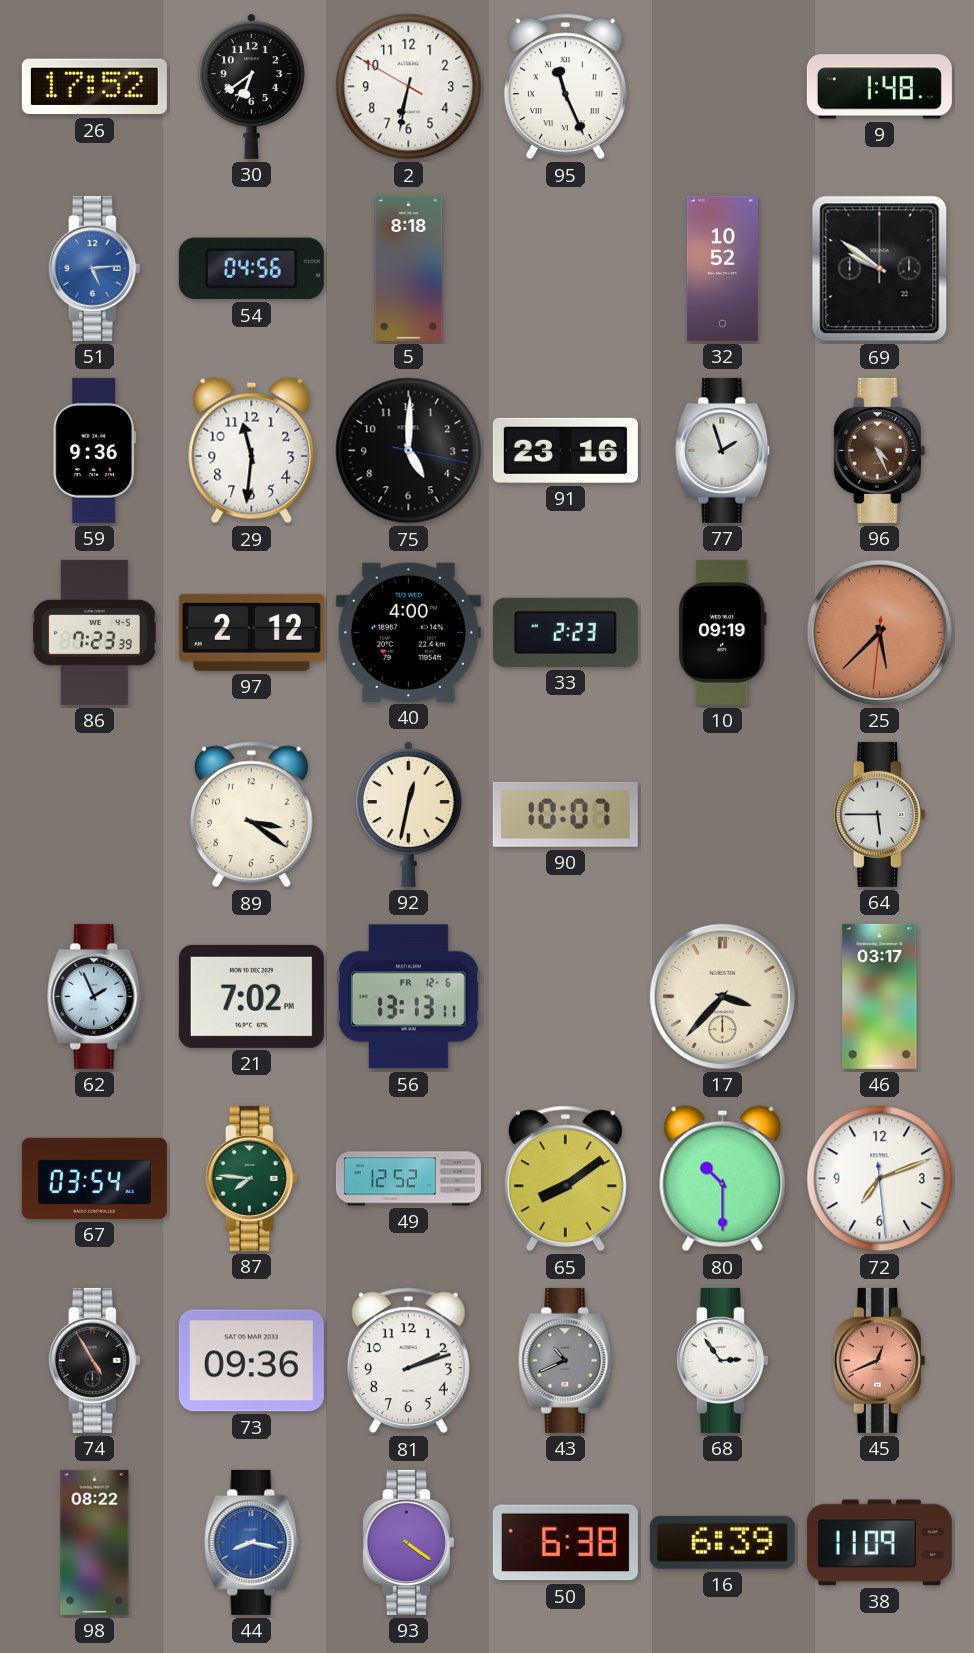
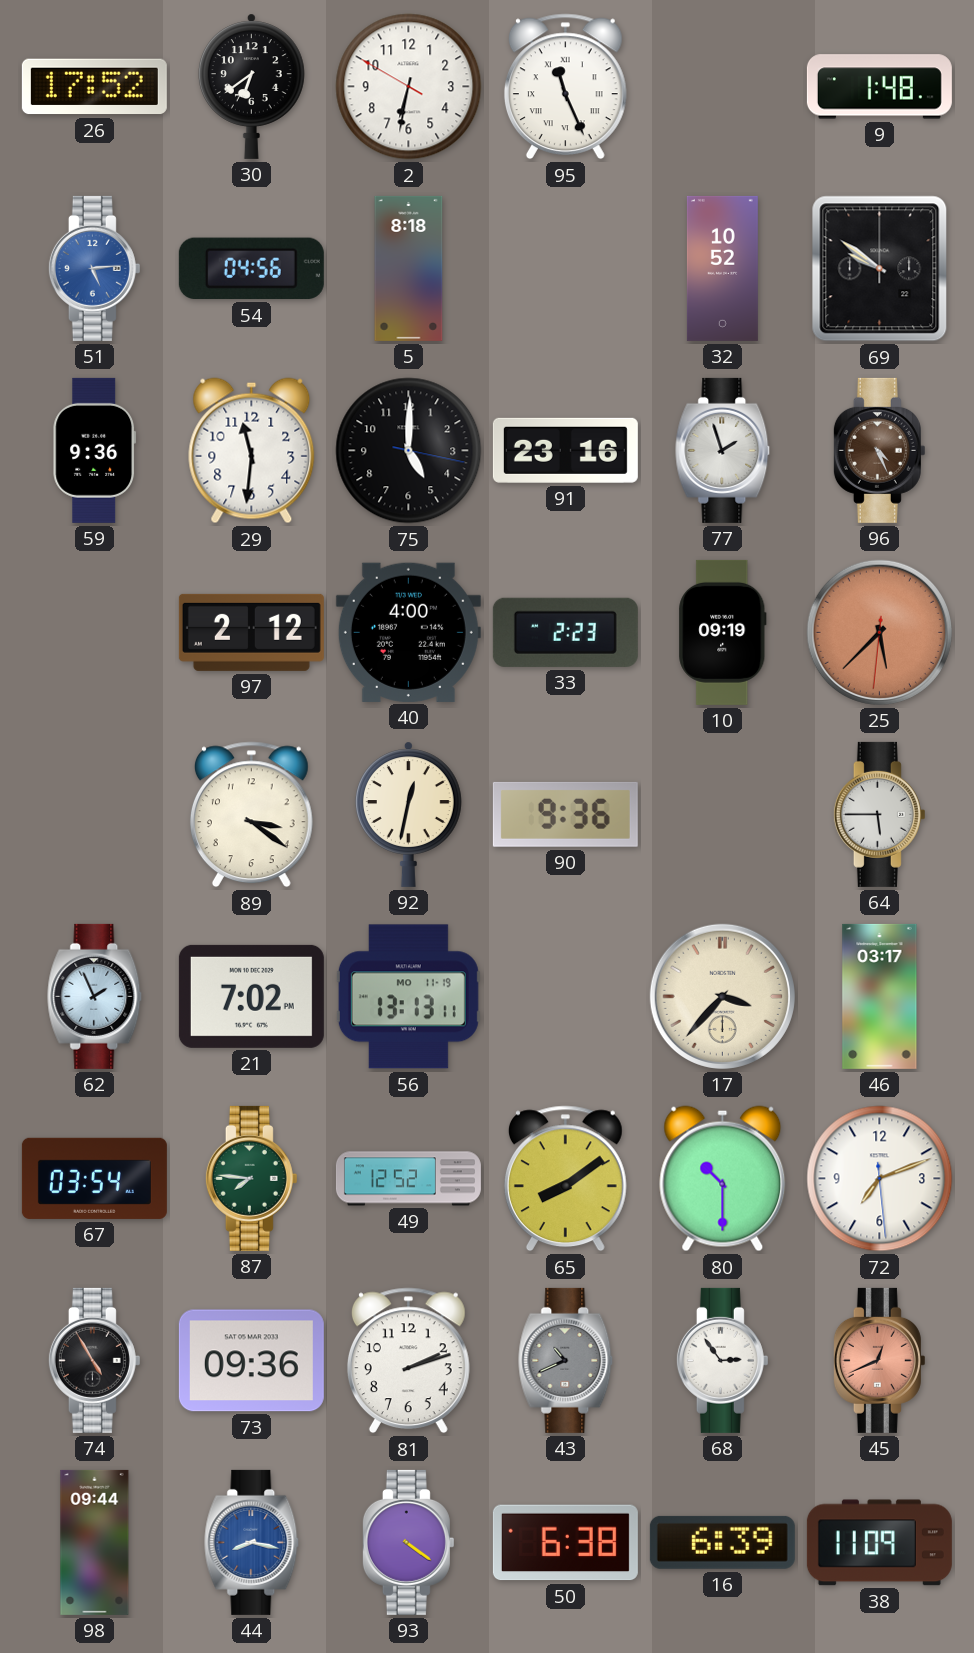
86: 7:23 -> none
90: 10:07 -> 9:36
56 date: FR 12-6 -> MO 11-19
98: 08:22 -> 09:44
